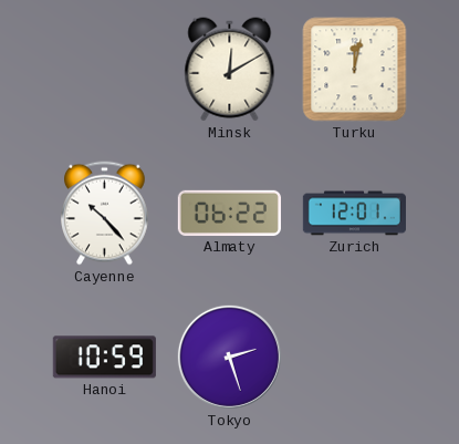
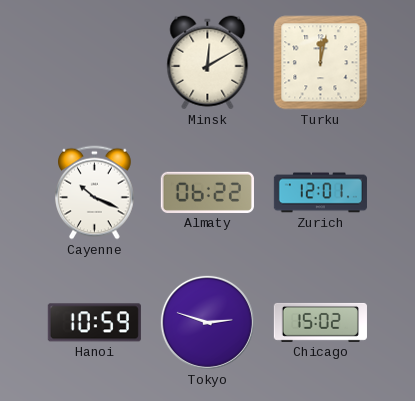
Cayenne: 10:23 -> 10:19
Tokyo: 2:27 -> 2:48
Chicago: none -> 15:02
